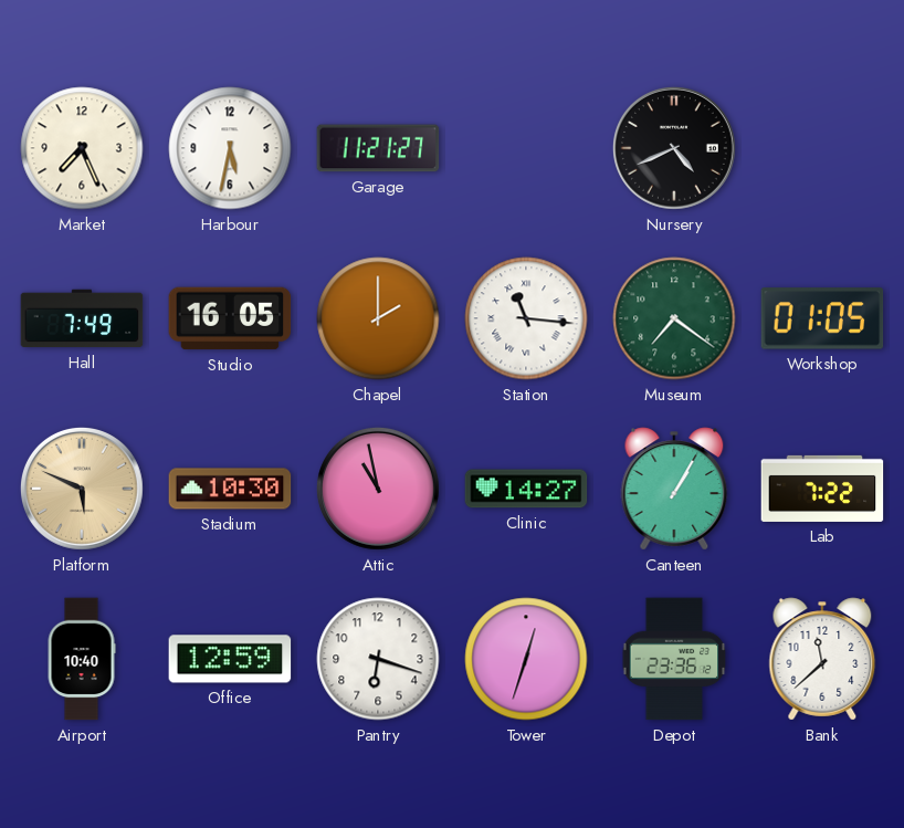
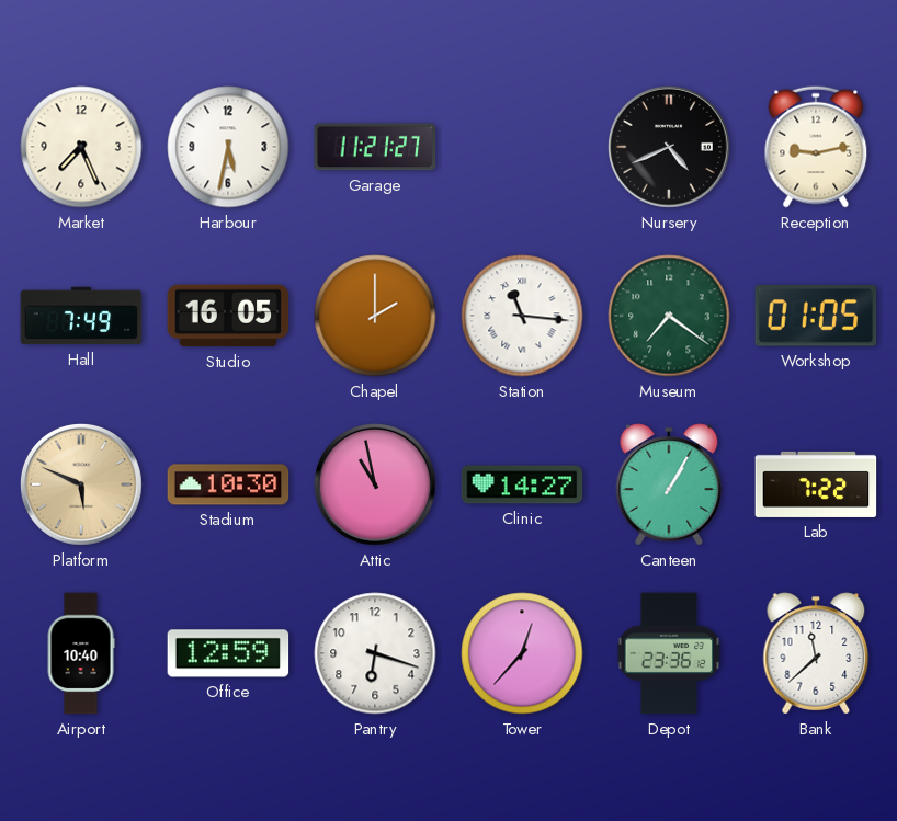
Reception: none -> 9:13
Tower: 12:33 -> 12:37
